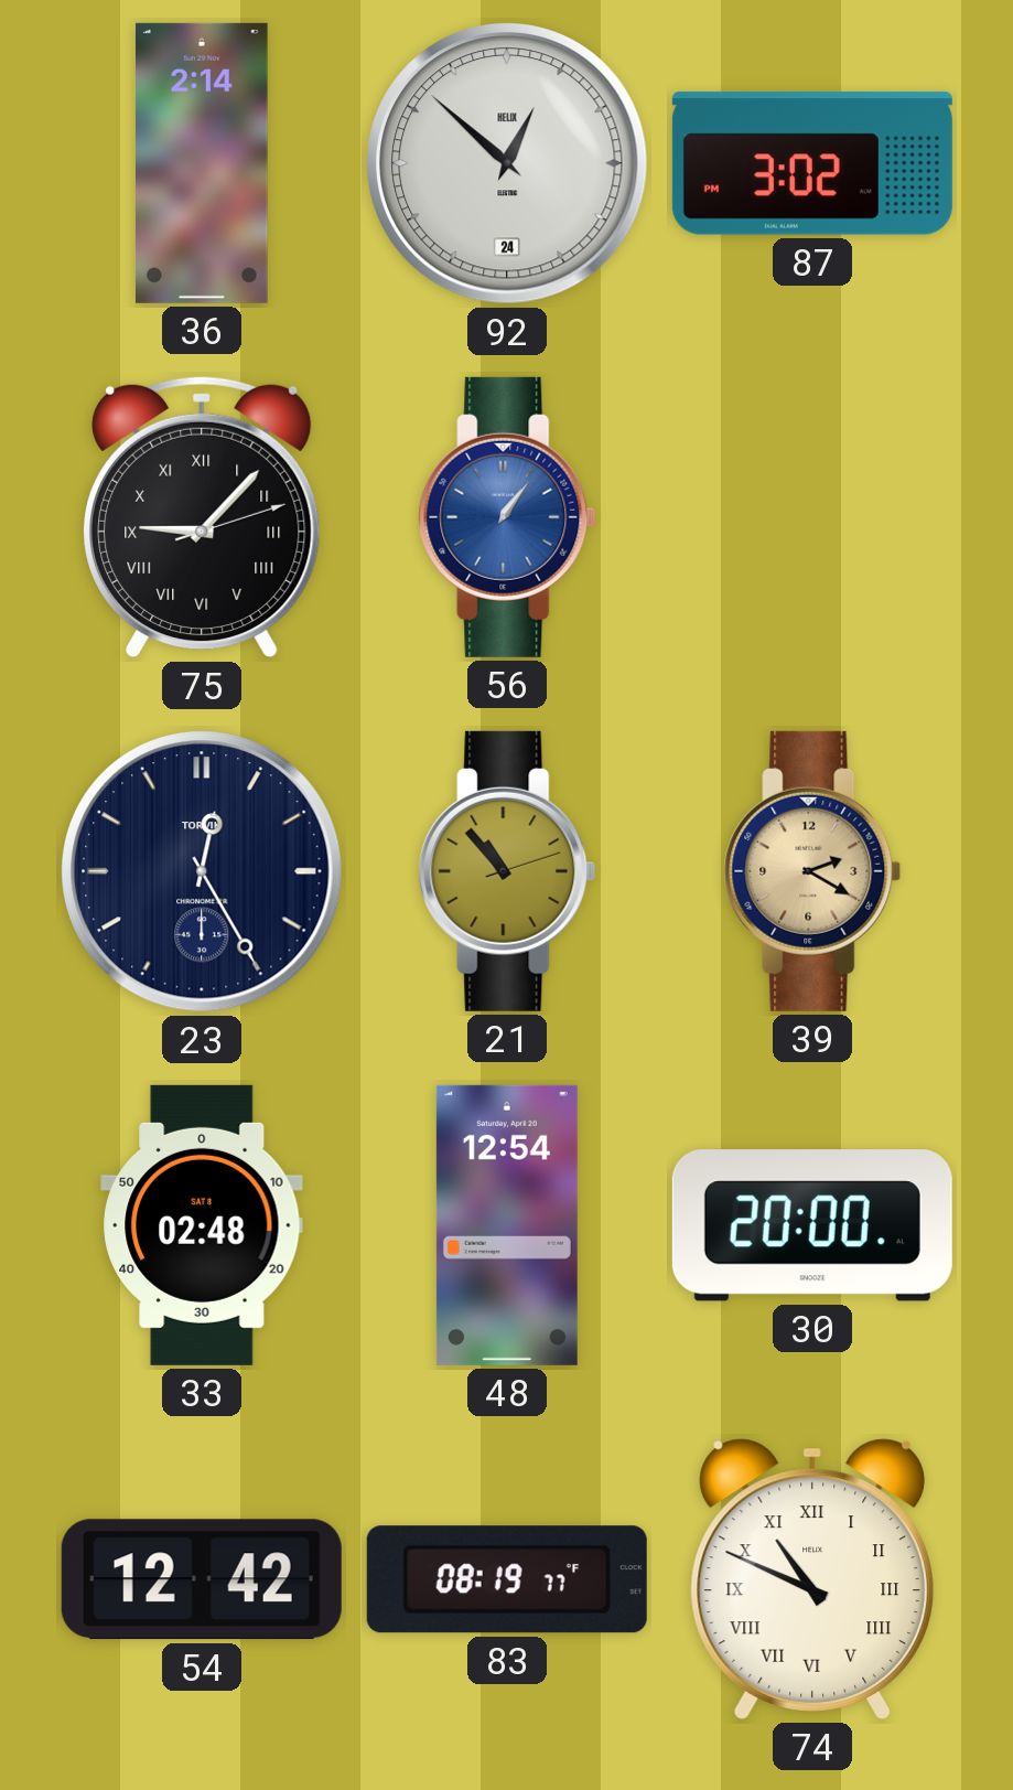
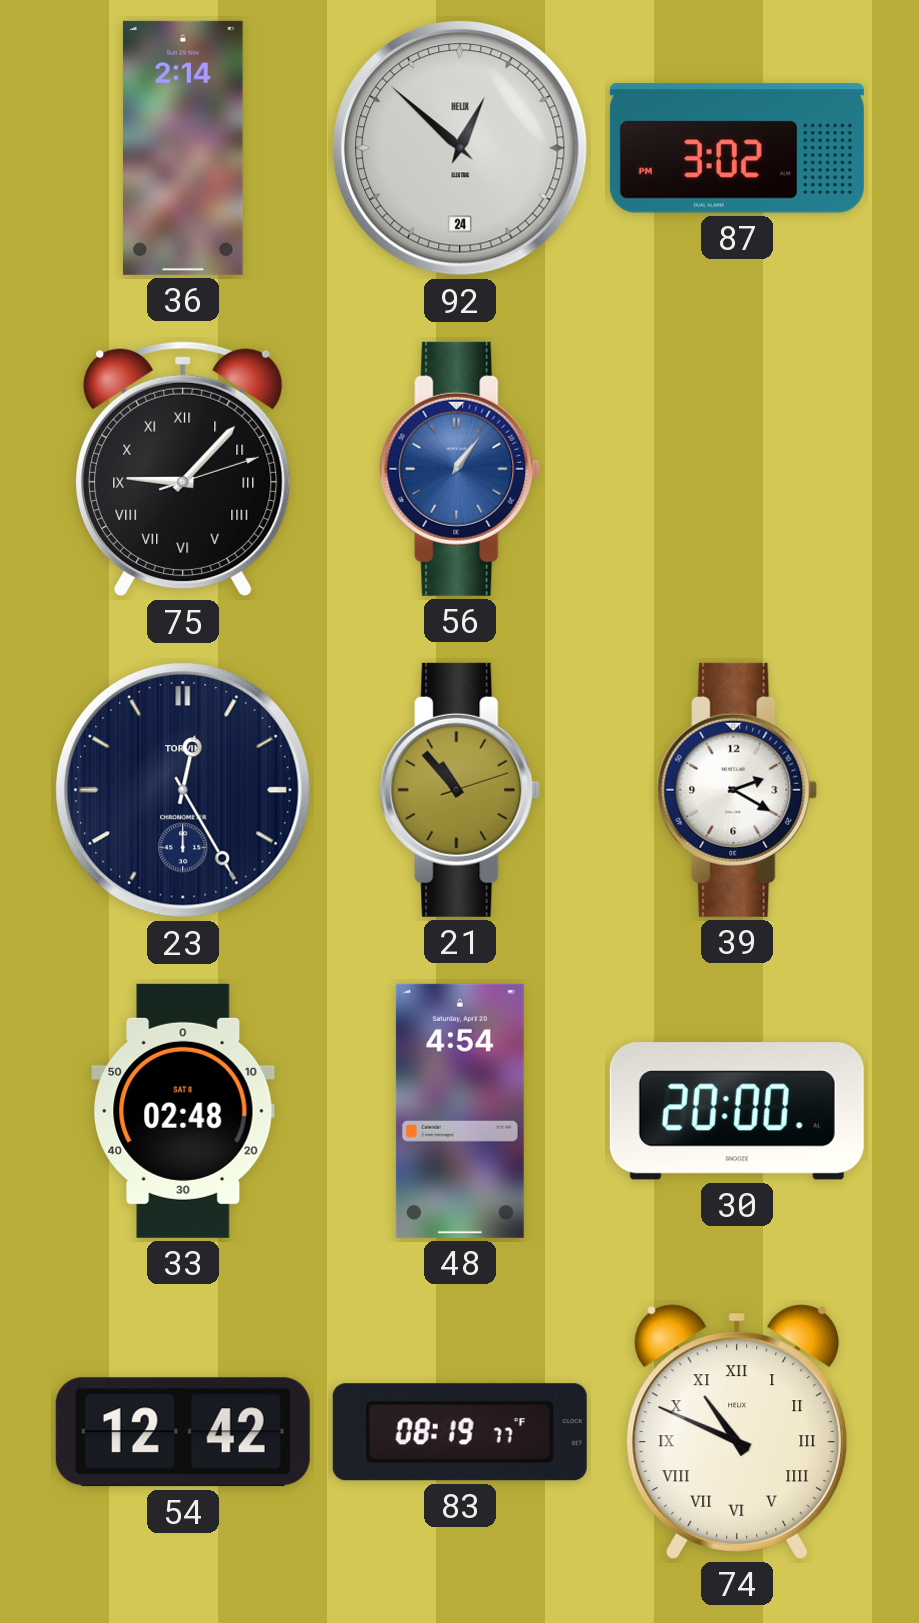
39 dial: champagne -> white
48: 12:54 -> 4:54
